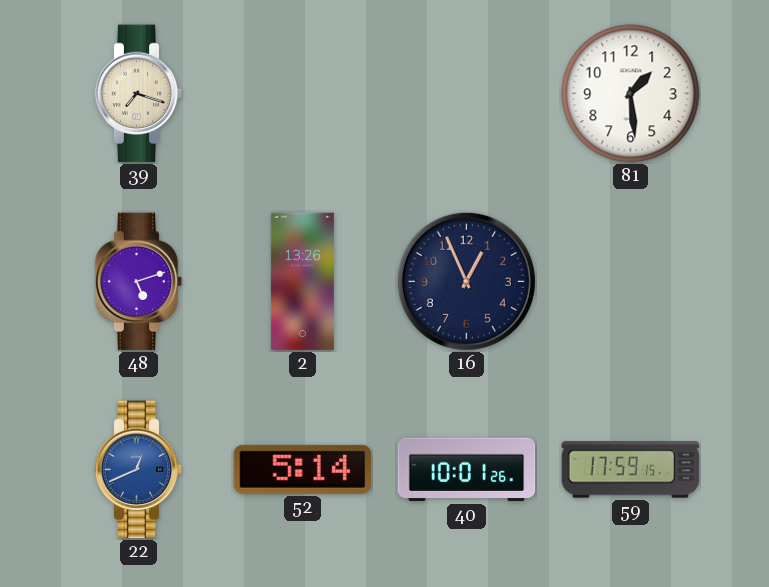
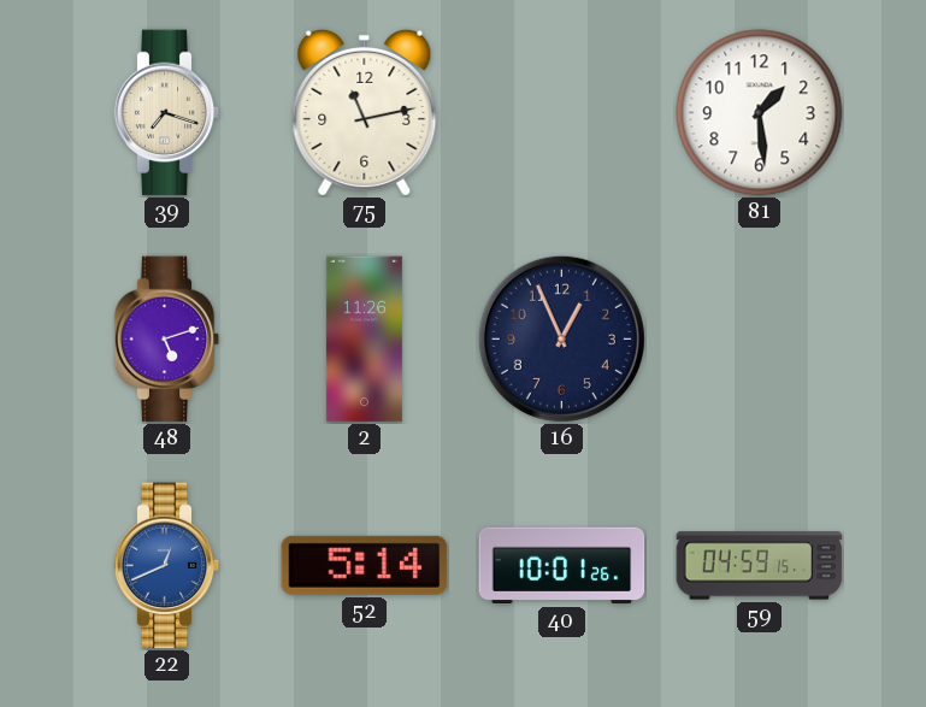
75: none -> 11:13
2: 13:26 -> 11:26
59: 17:59 -> 04:59
